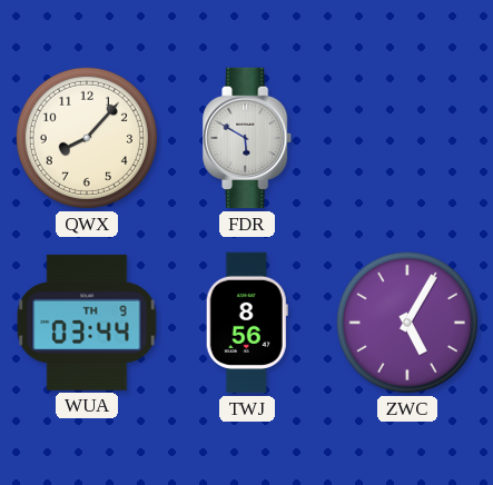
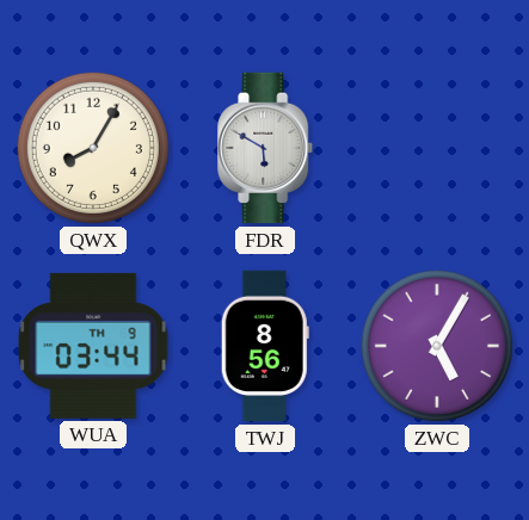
QWX: 8:07 -> 8:05
